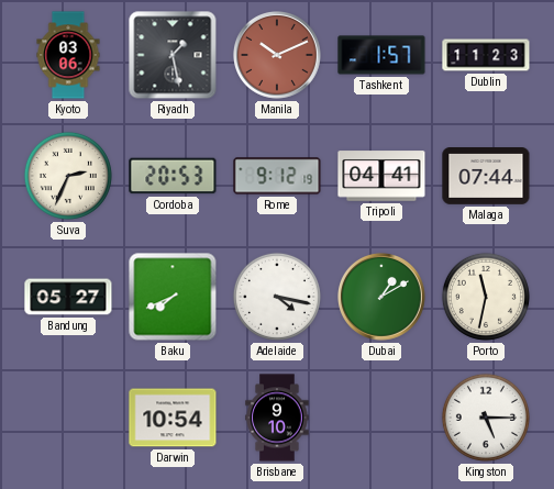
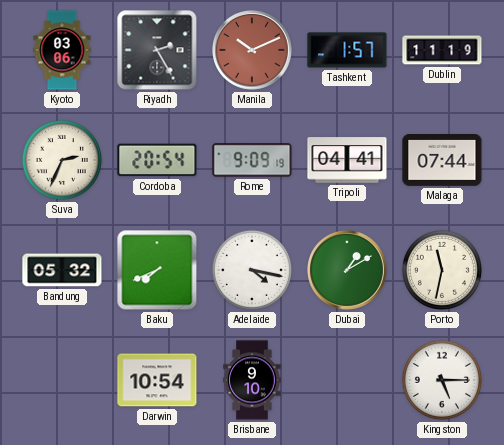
Riyadh: 1:28 -> 2:25
Dublin: 11:23 -> 11:19
Cordoba: 20:53 -> 20:54
Rome: 9:12 -> 9:09
Bandung: 05:27 -> 05:32
